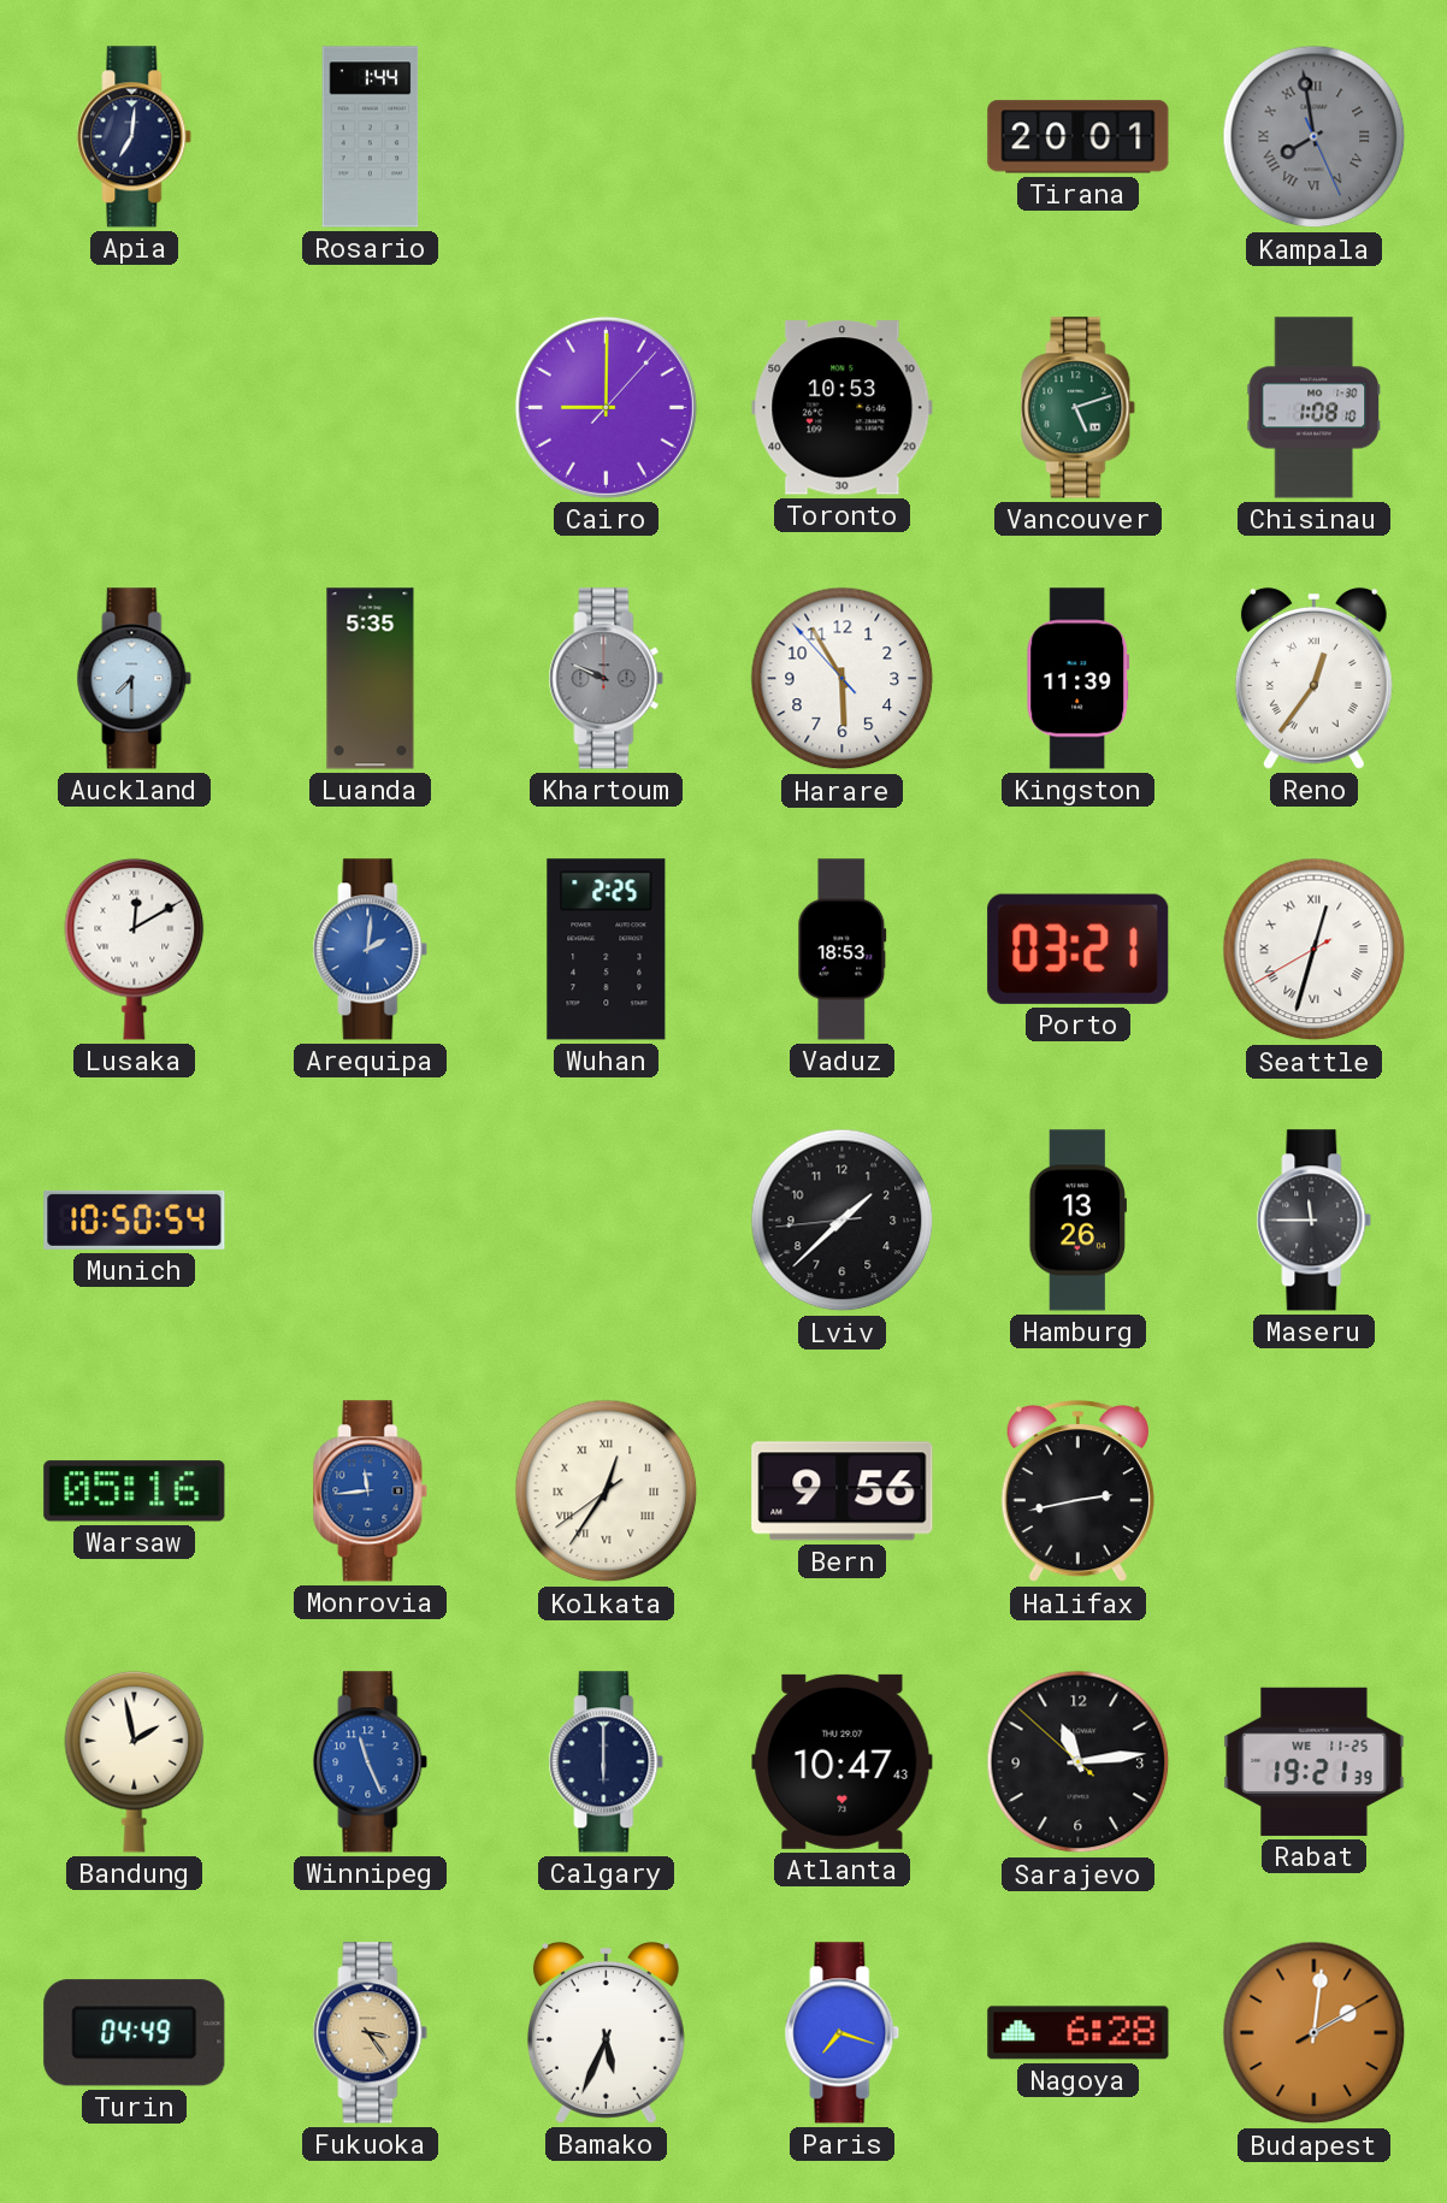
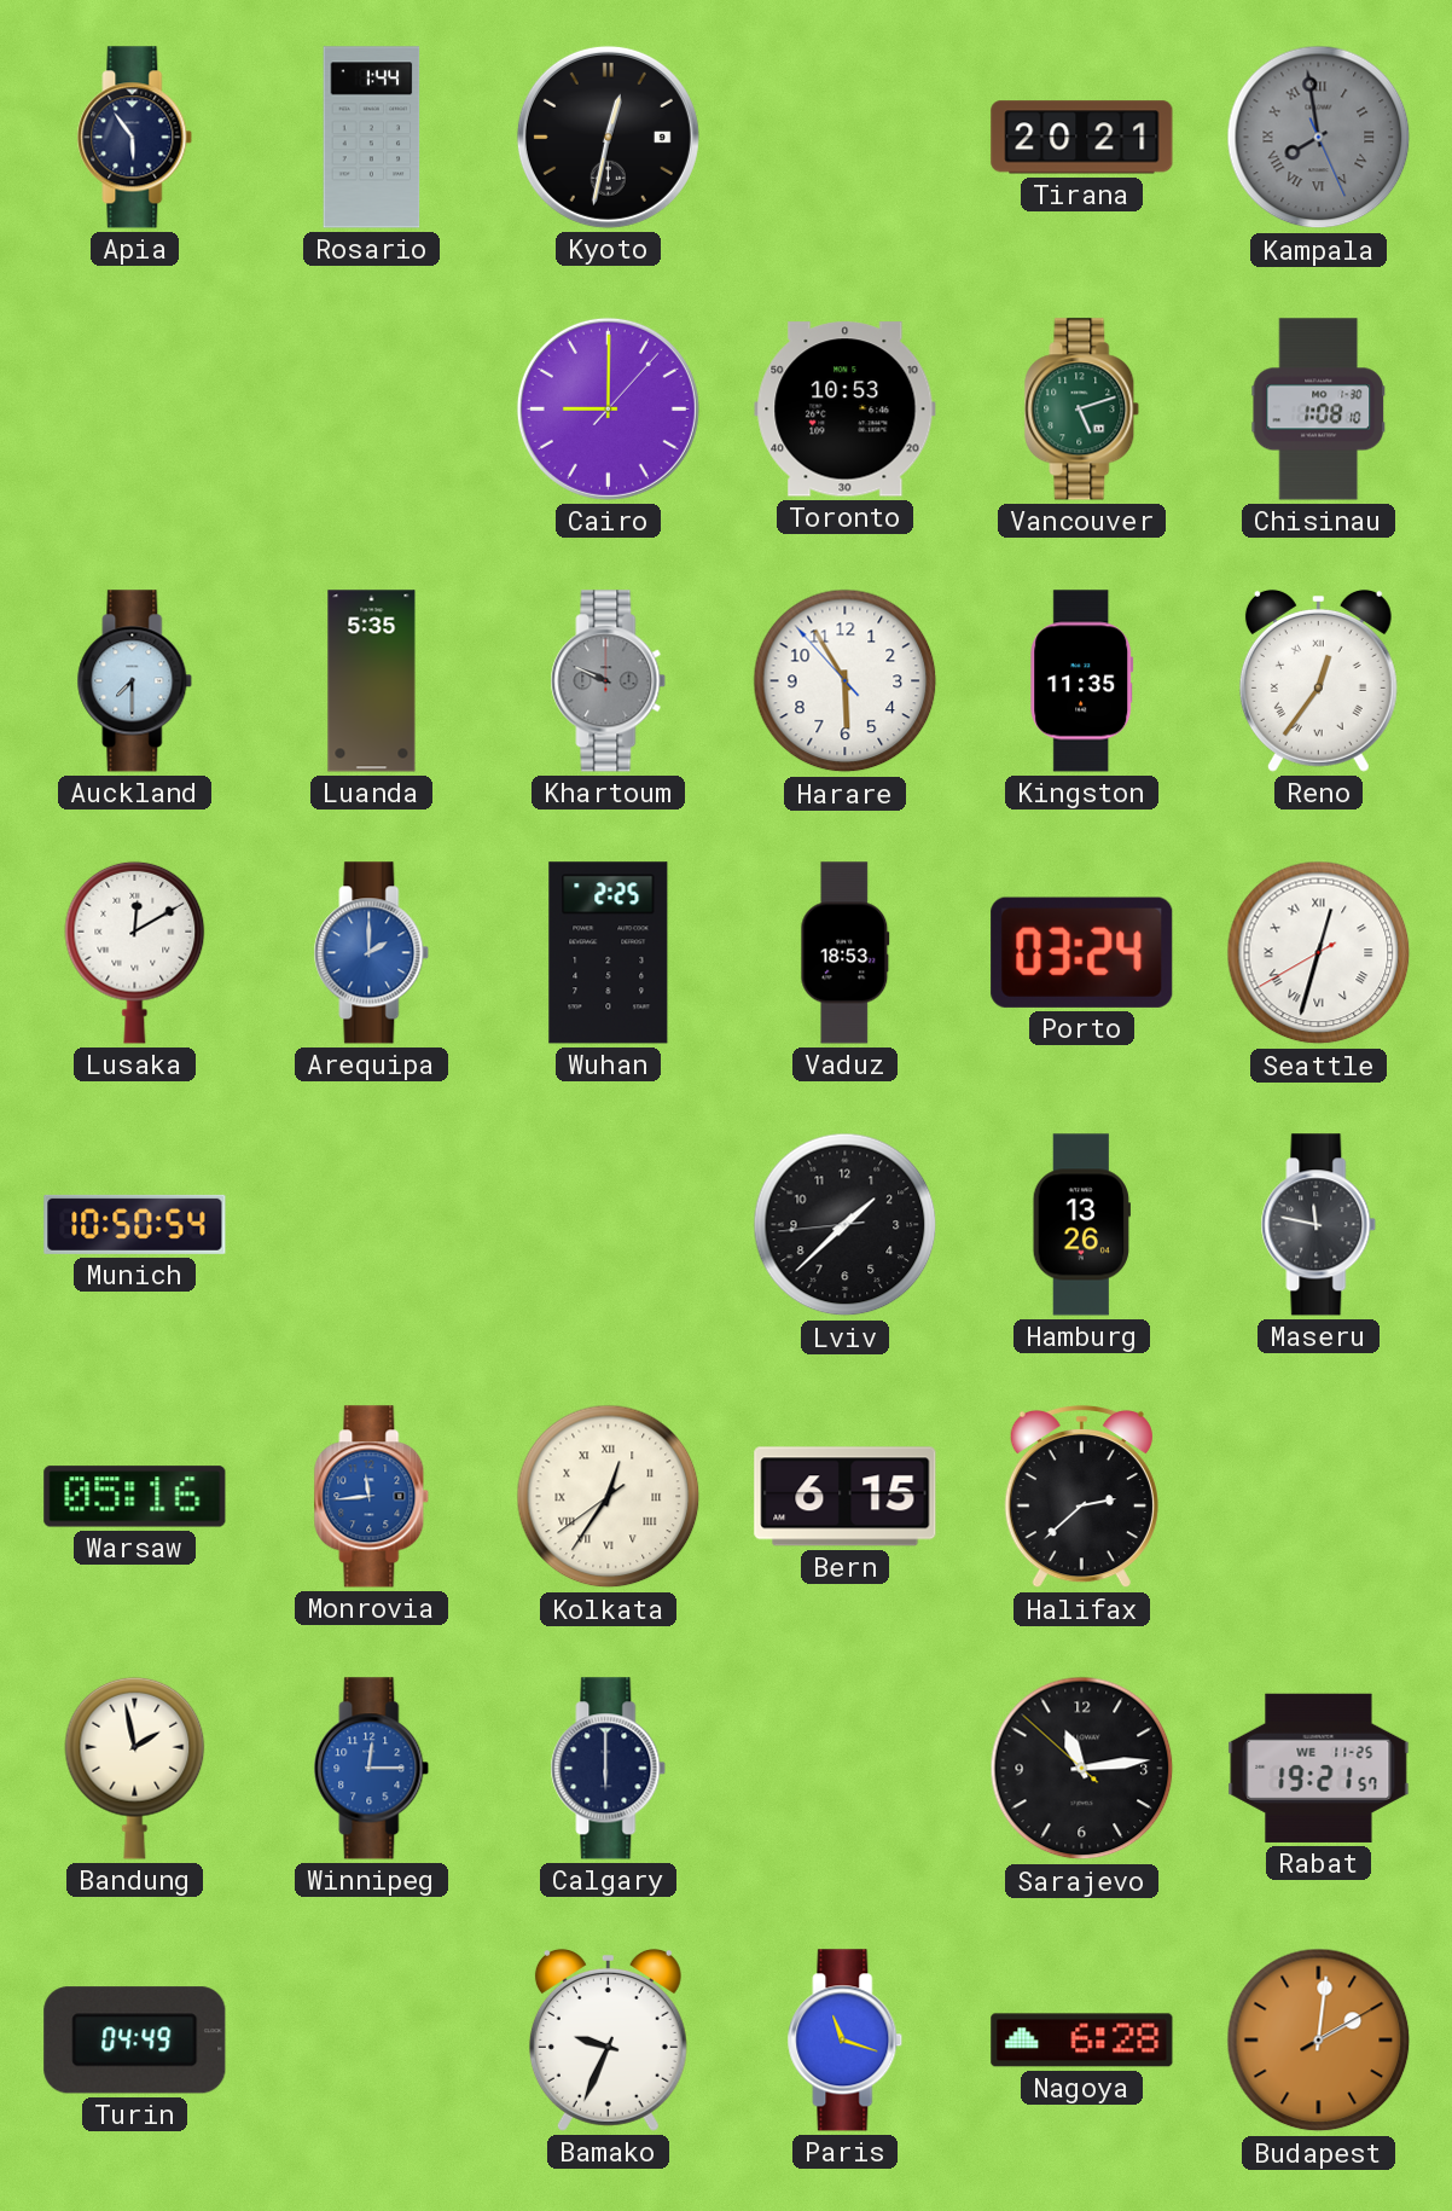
Apia: 7:01 -> 5:54
Kyoto: none -> 12:32
Tirana: 20:01 -> 20:21
Kingston: 11:39 -> 11:35
Arequipa: 2:01 -> 2:00
Porto: 03:21 -> 03:24
Maseru: 11:45 -> 11:47
Bern: 9:56 -> 6:15
Halifax: 2:43 -> 2:38
Winnipeg: 11:26 -> 12:15
Atlanta: 10:47 -> none
Rabat: 19:21:39 -> 19:21:57
Fukuoka: 3:24 -> none
Bamako: 5:34 -> 9:34
Paris: 7:18 -> 11:18
